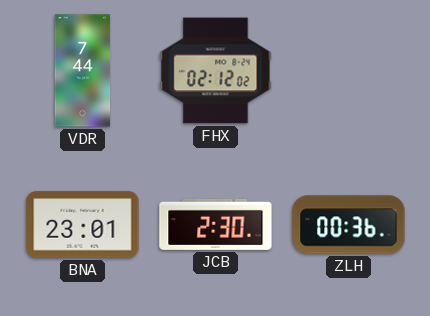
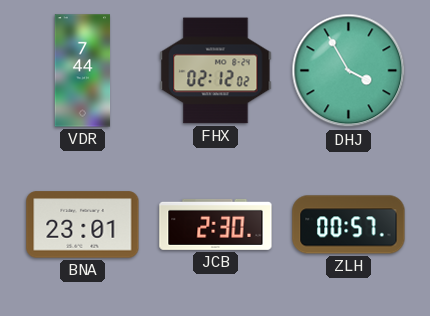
DHJ: none -> 3:55
ZLH: 00:36 -> 00:57
